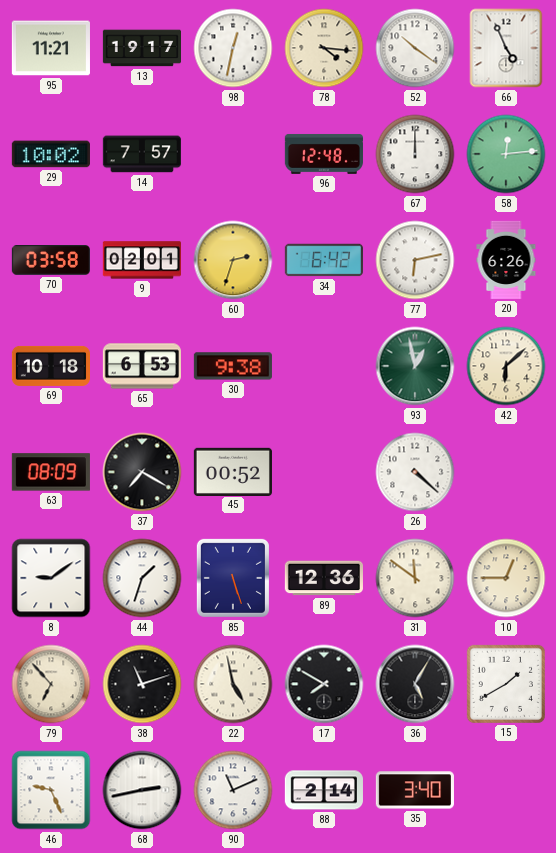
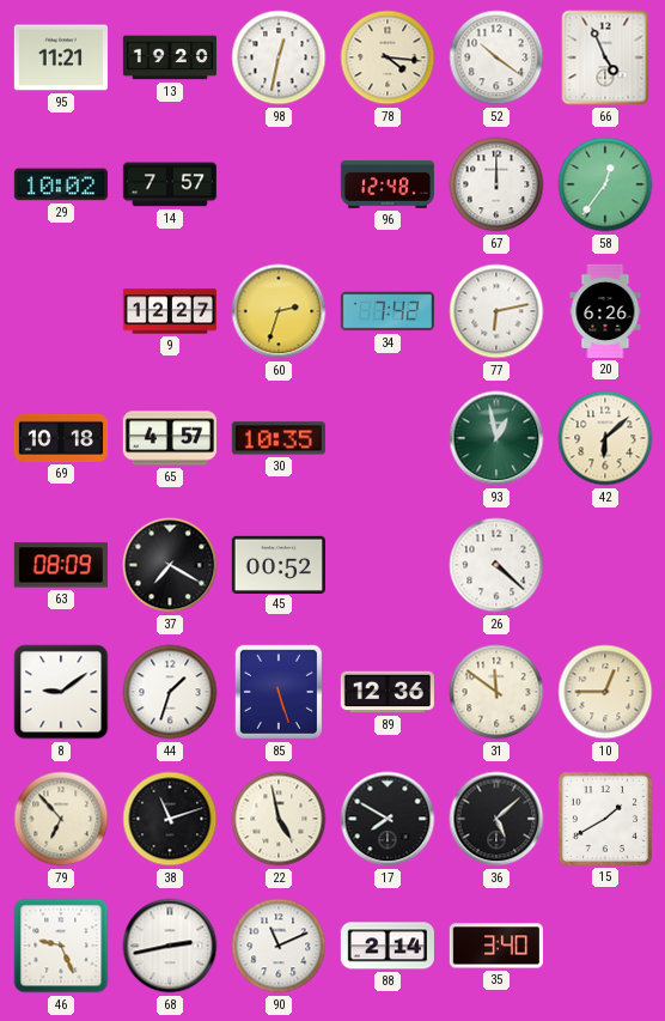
13: 19:17 -> 19:20
58: 12:14 -> 12:36
70: 03:58 -> none
9: 02:01 -> 12:27
34: 6:42 -> 7:42
65: 6:53 -> 4:57
30: 9:38 -> 10:35
36: 5:05 -> 5:08
